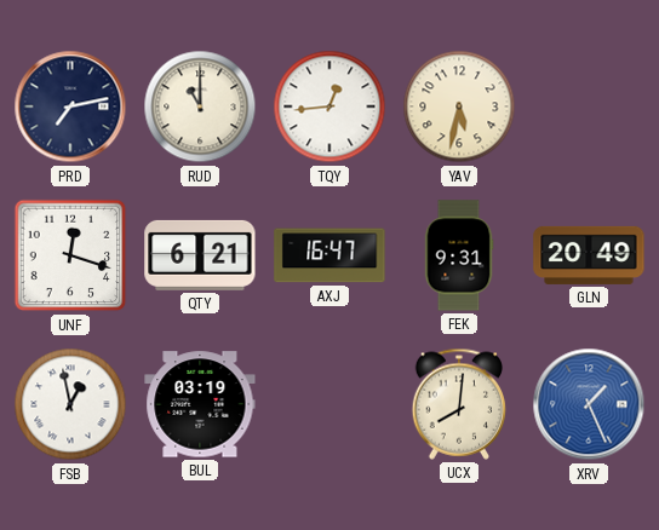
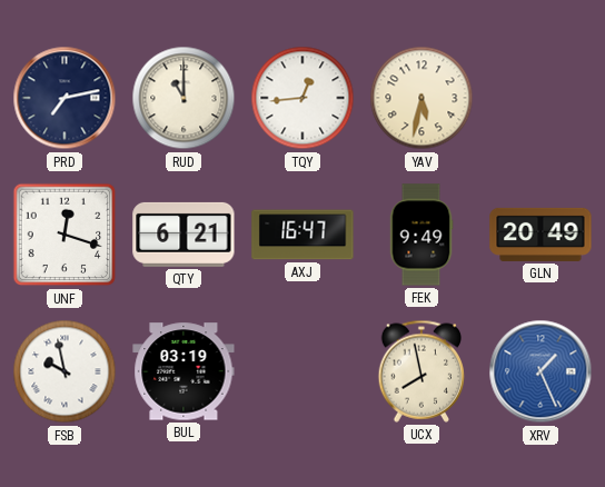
FEK: 9:31 -> 9:49
FSB: 12:58 -> 9:58
UCX: 8:01 -> 7:58
